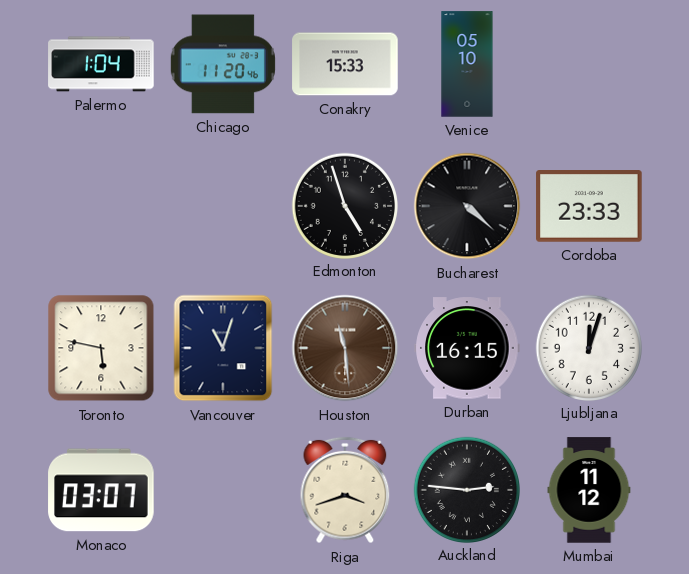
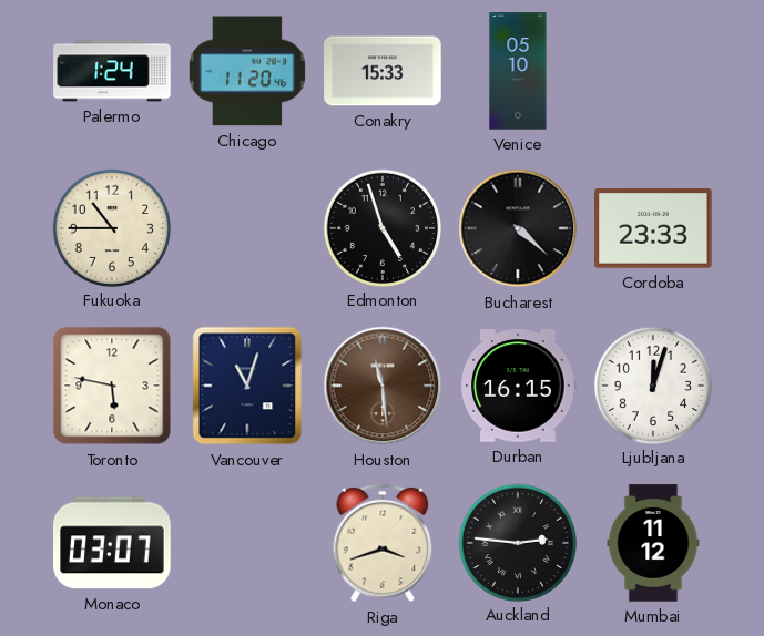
Palermo: 1:04 -> 1:24
Fukuoka: none -> 10:45
